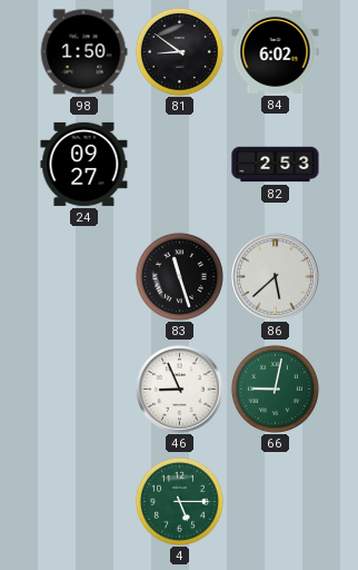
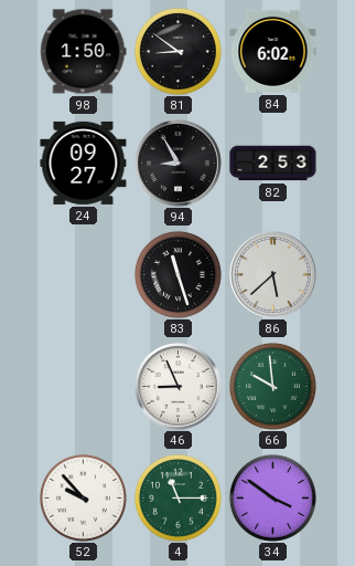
94: none -> 8:55
66: 9:02 -> 9:59
52: none -> 9:53
4: 5:15 -> 11:15
34: none -> 3:51
